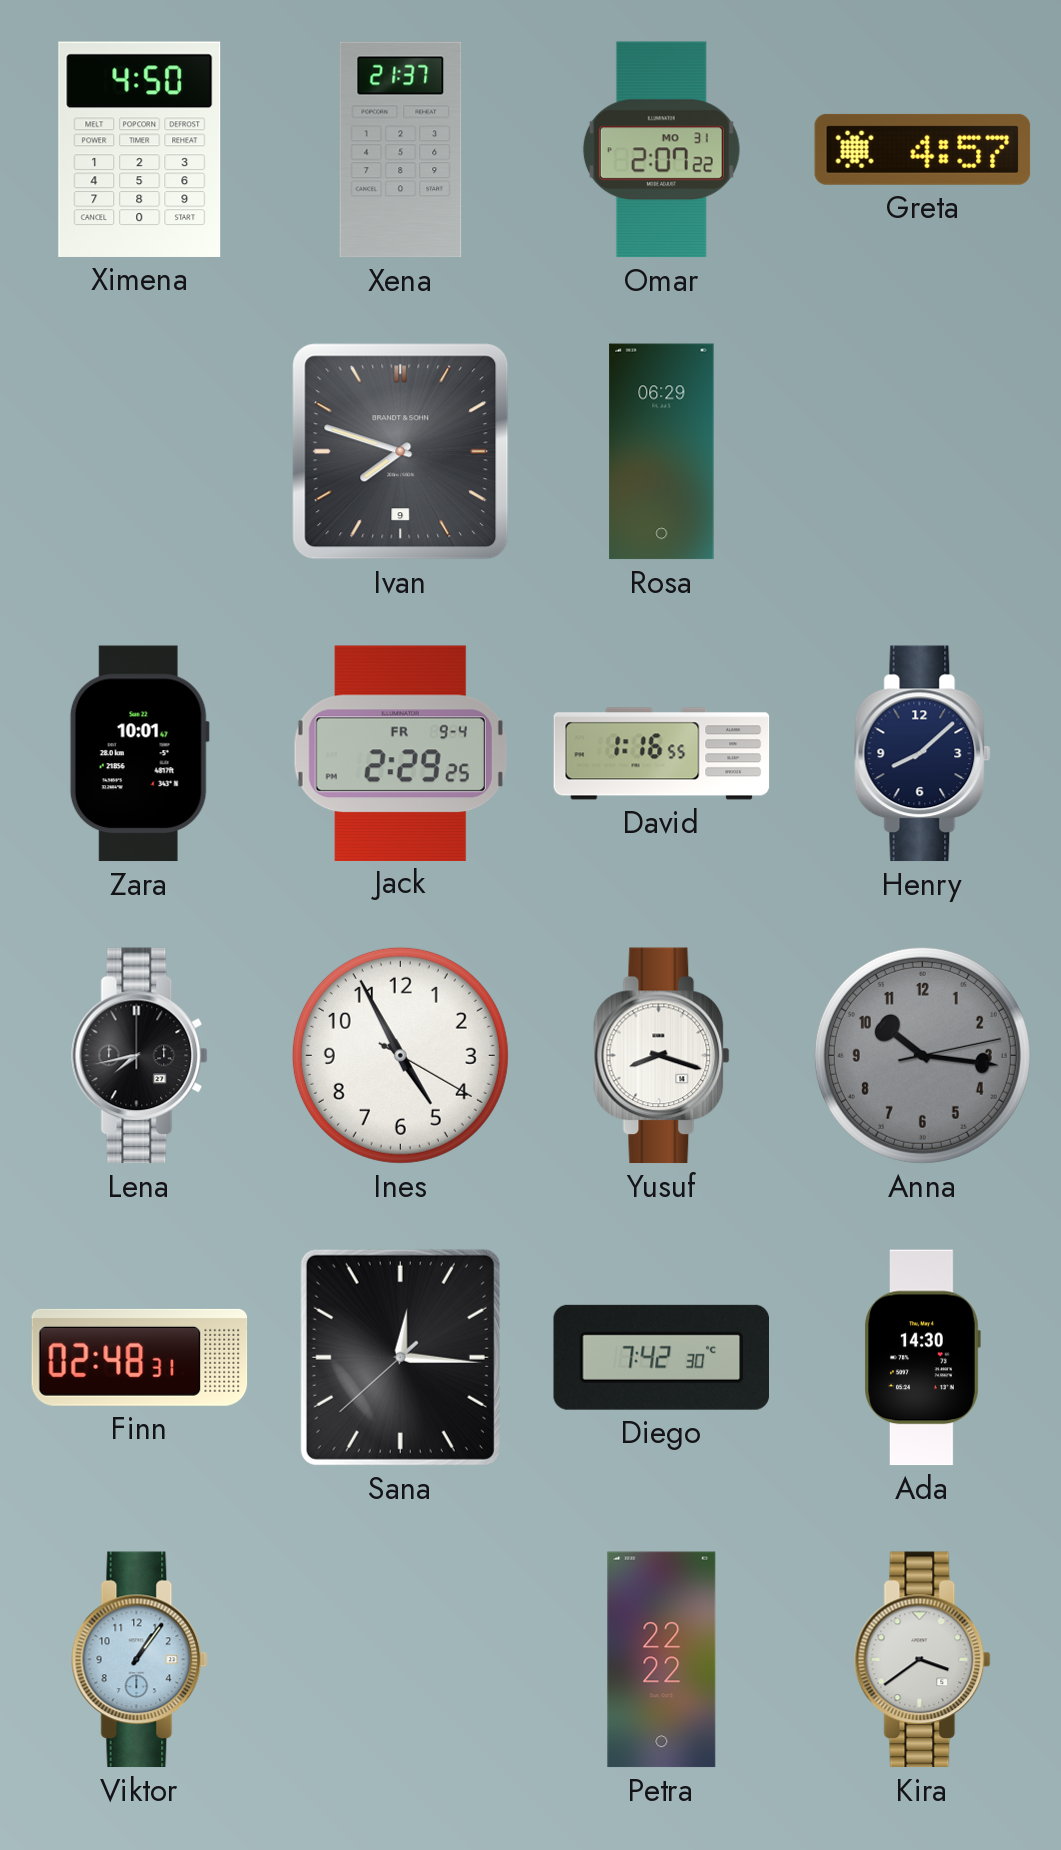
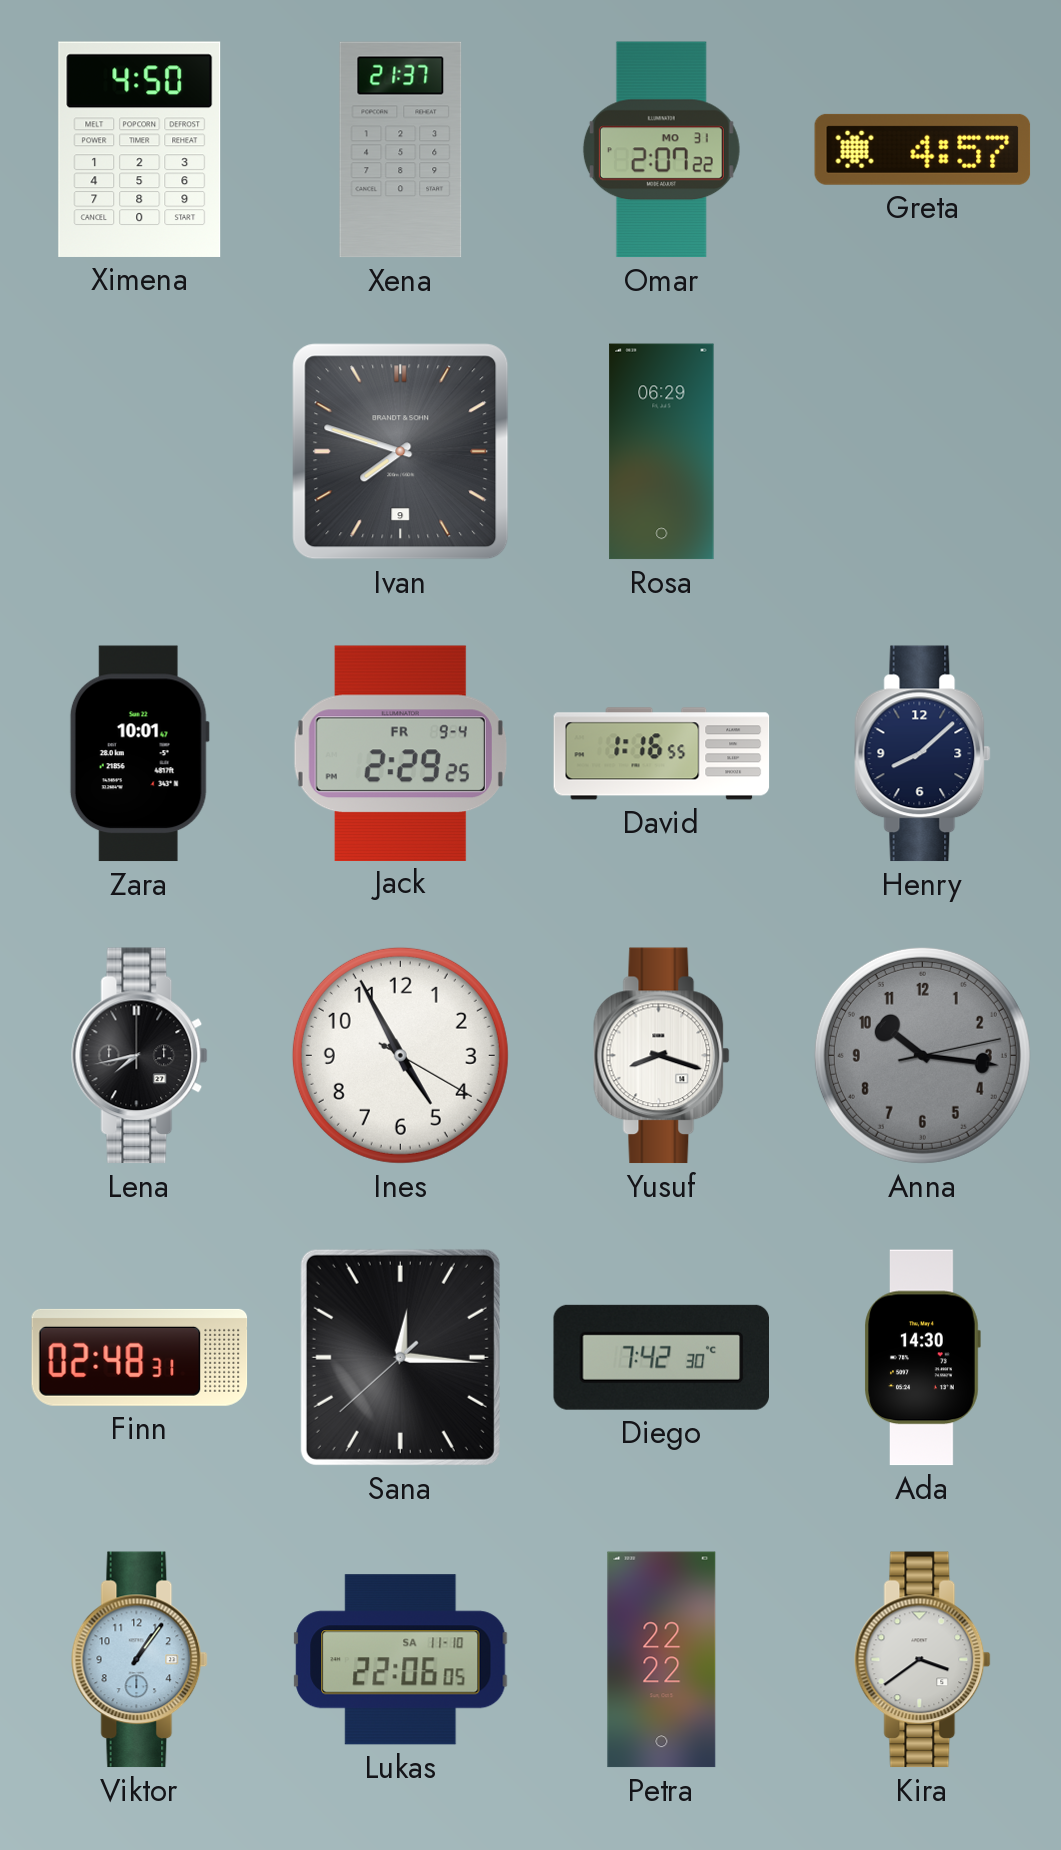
Lukas: none -> 22:06
